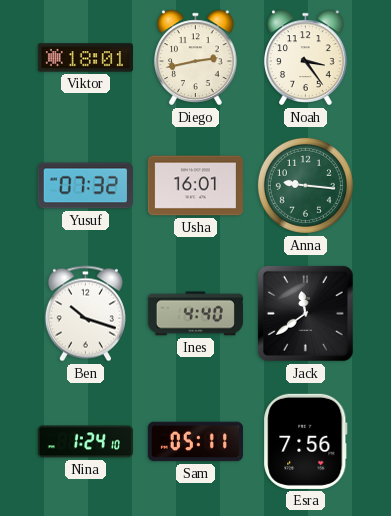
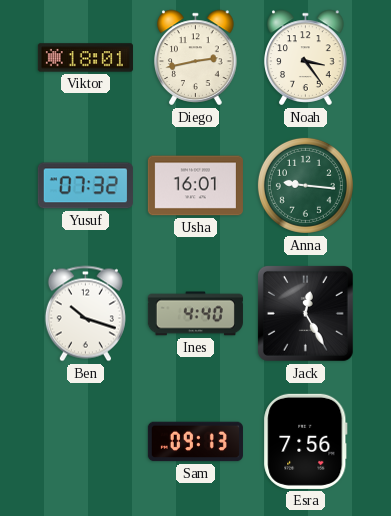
Jack: 11:39 -> 12:25
Nina: 1:24 -> none
Sam: 05:11 -> 09:13
